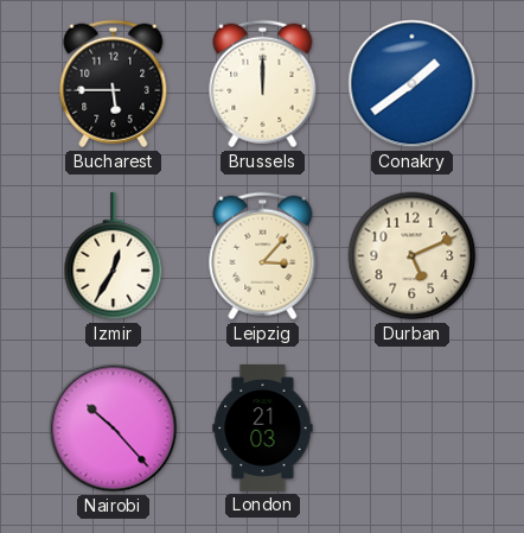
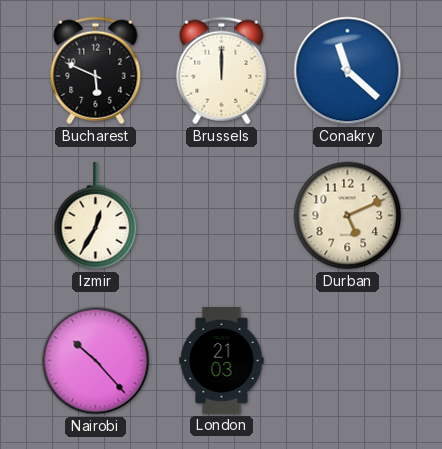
Bucharest: 5:45 -> 5:49
Conakry: 1:39 -> 11:22
Leipzig: 3:07 -> none
